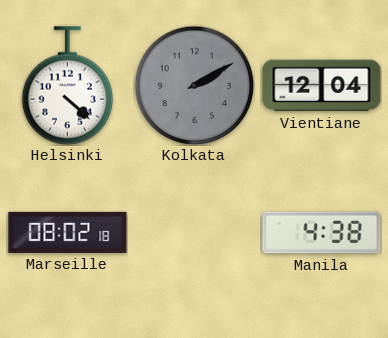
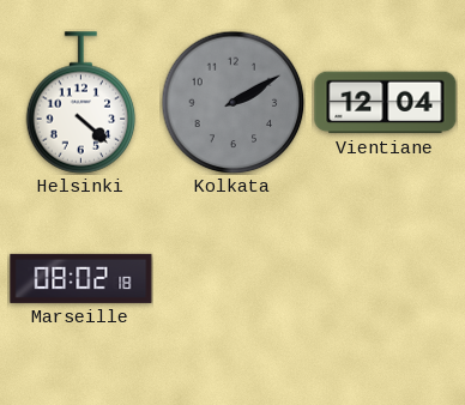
Manila: 4:38 -> none
